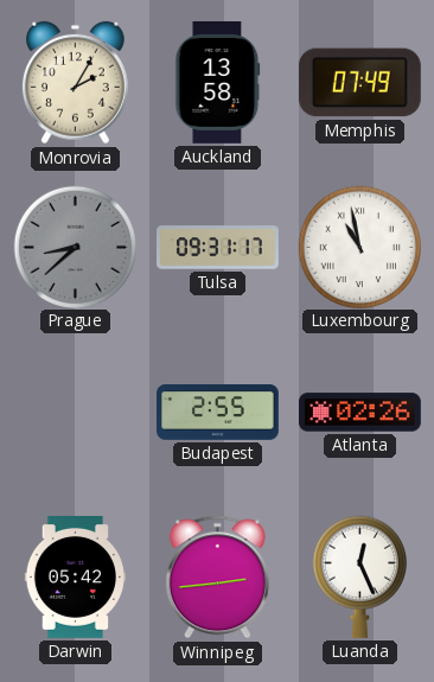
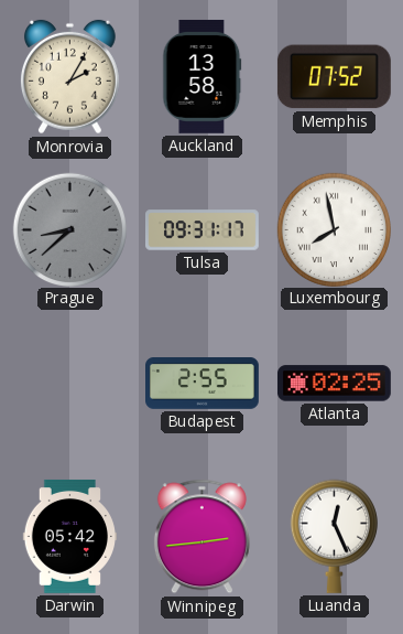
Memphis: 07:49 -> 07:52
Luxembourg: 10:58 -> 7:58
Atlanta: 02:26 -> 02:25
